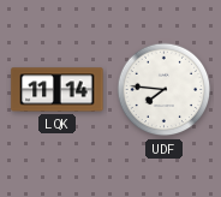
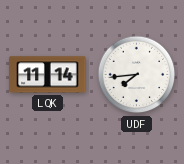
UDF: 7:46 -> 7:44
